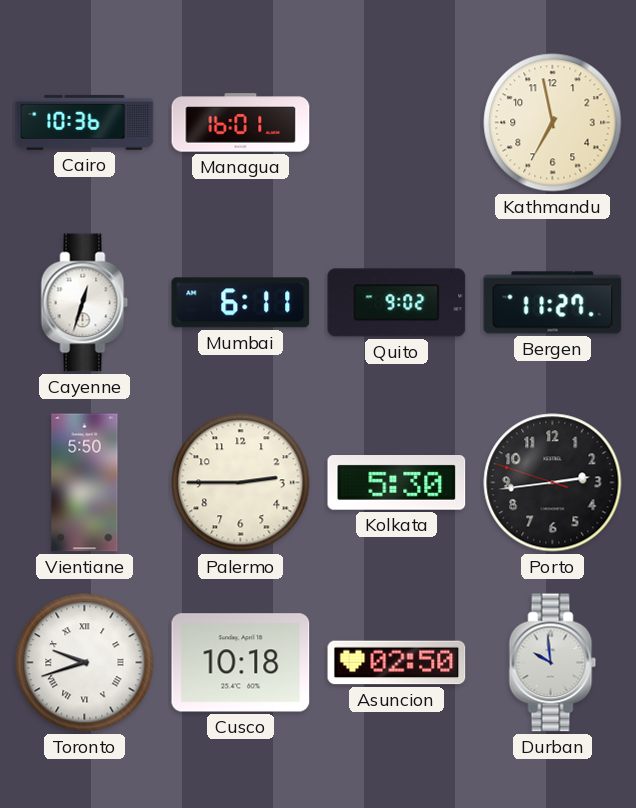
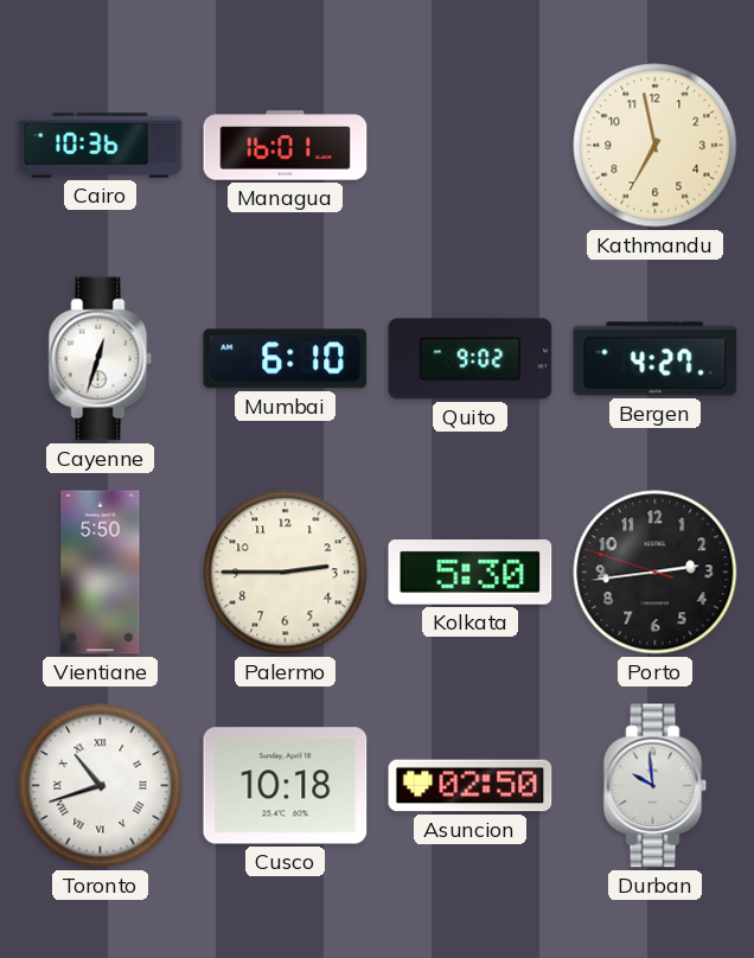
Mumbai: 6:11 -> 6:10
Bergen: 11:27 -> 4:27
Toronto: 9:42 -> 10:42
